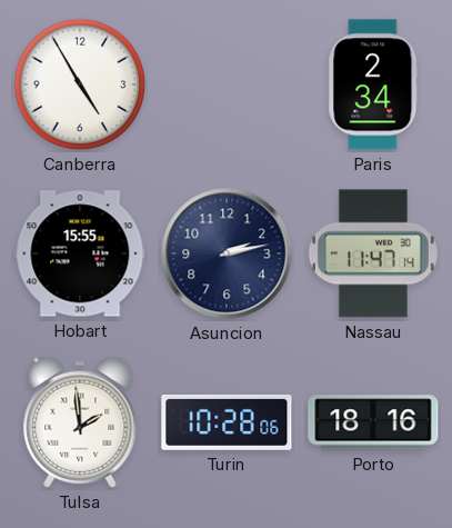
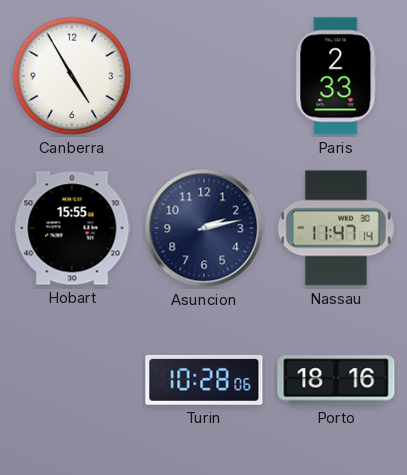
Paris: 2:34 -> 2:33
Tulsa: 1:59 -> none
